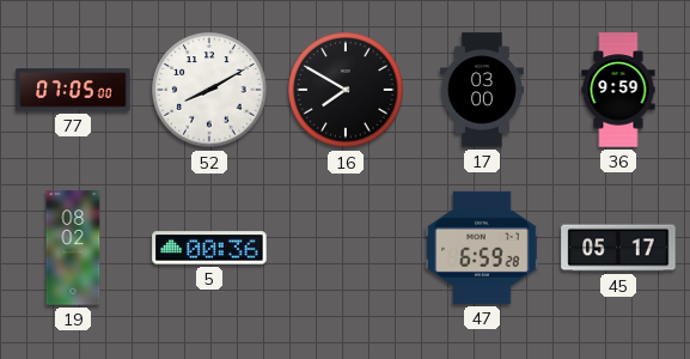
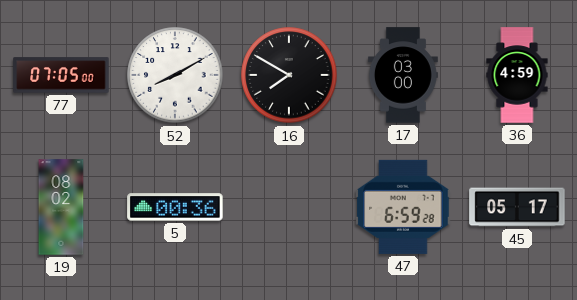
36: 9:59 -> 4:59
